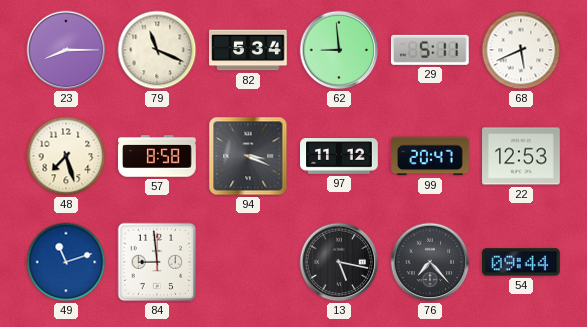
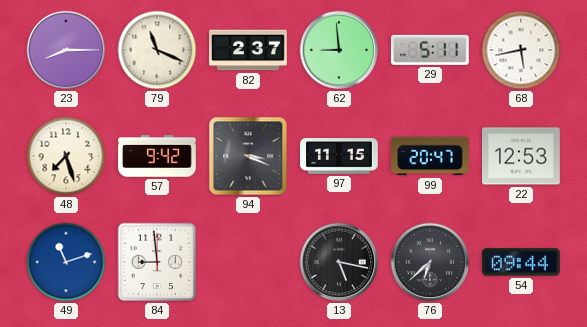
82: 5:34 -> 2:37
68: 5:41 -> 5:43
57: 8:58 -> 9:42
97: 11:12 -> 11:15
76: 7:23 -> 6:38
